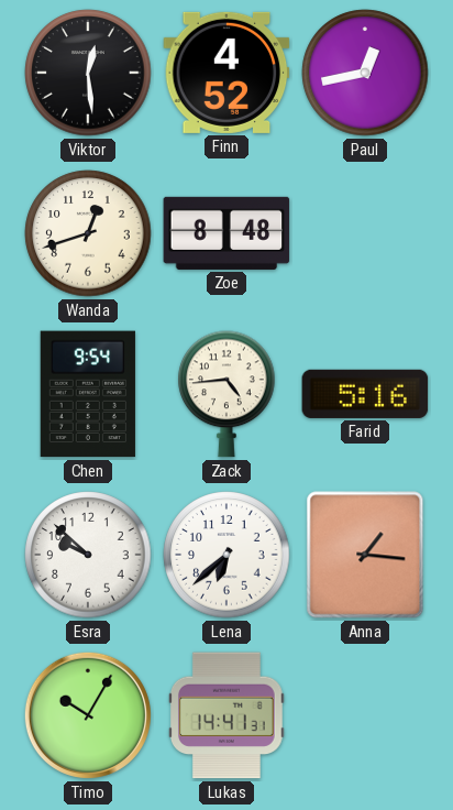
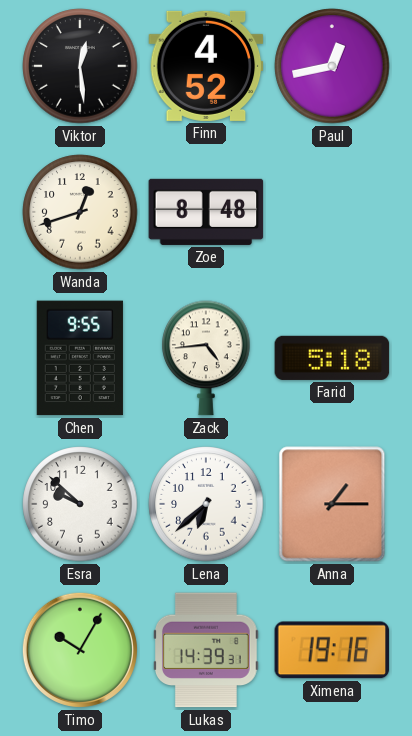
Chen: 9:54 -> 9:55
Farid: 5:16 -> 5:18
Anna: 1:16 -> 1:15
Lukas: 14:41 -> 14:39
Ximena: none -> 19:16
